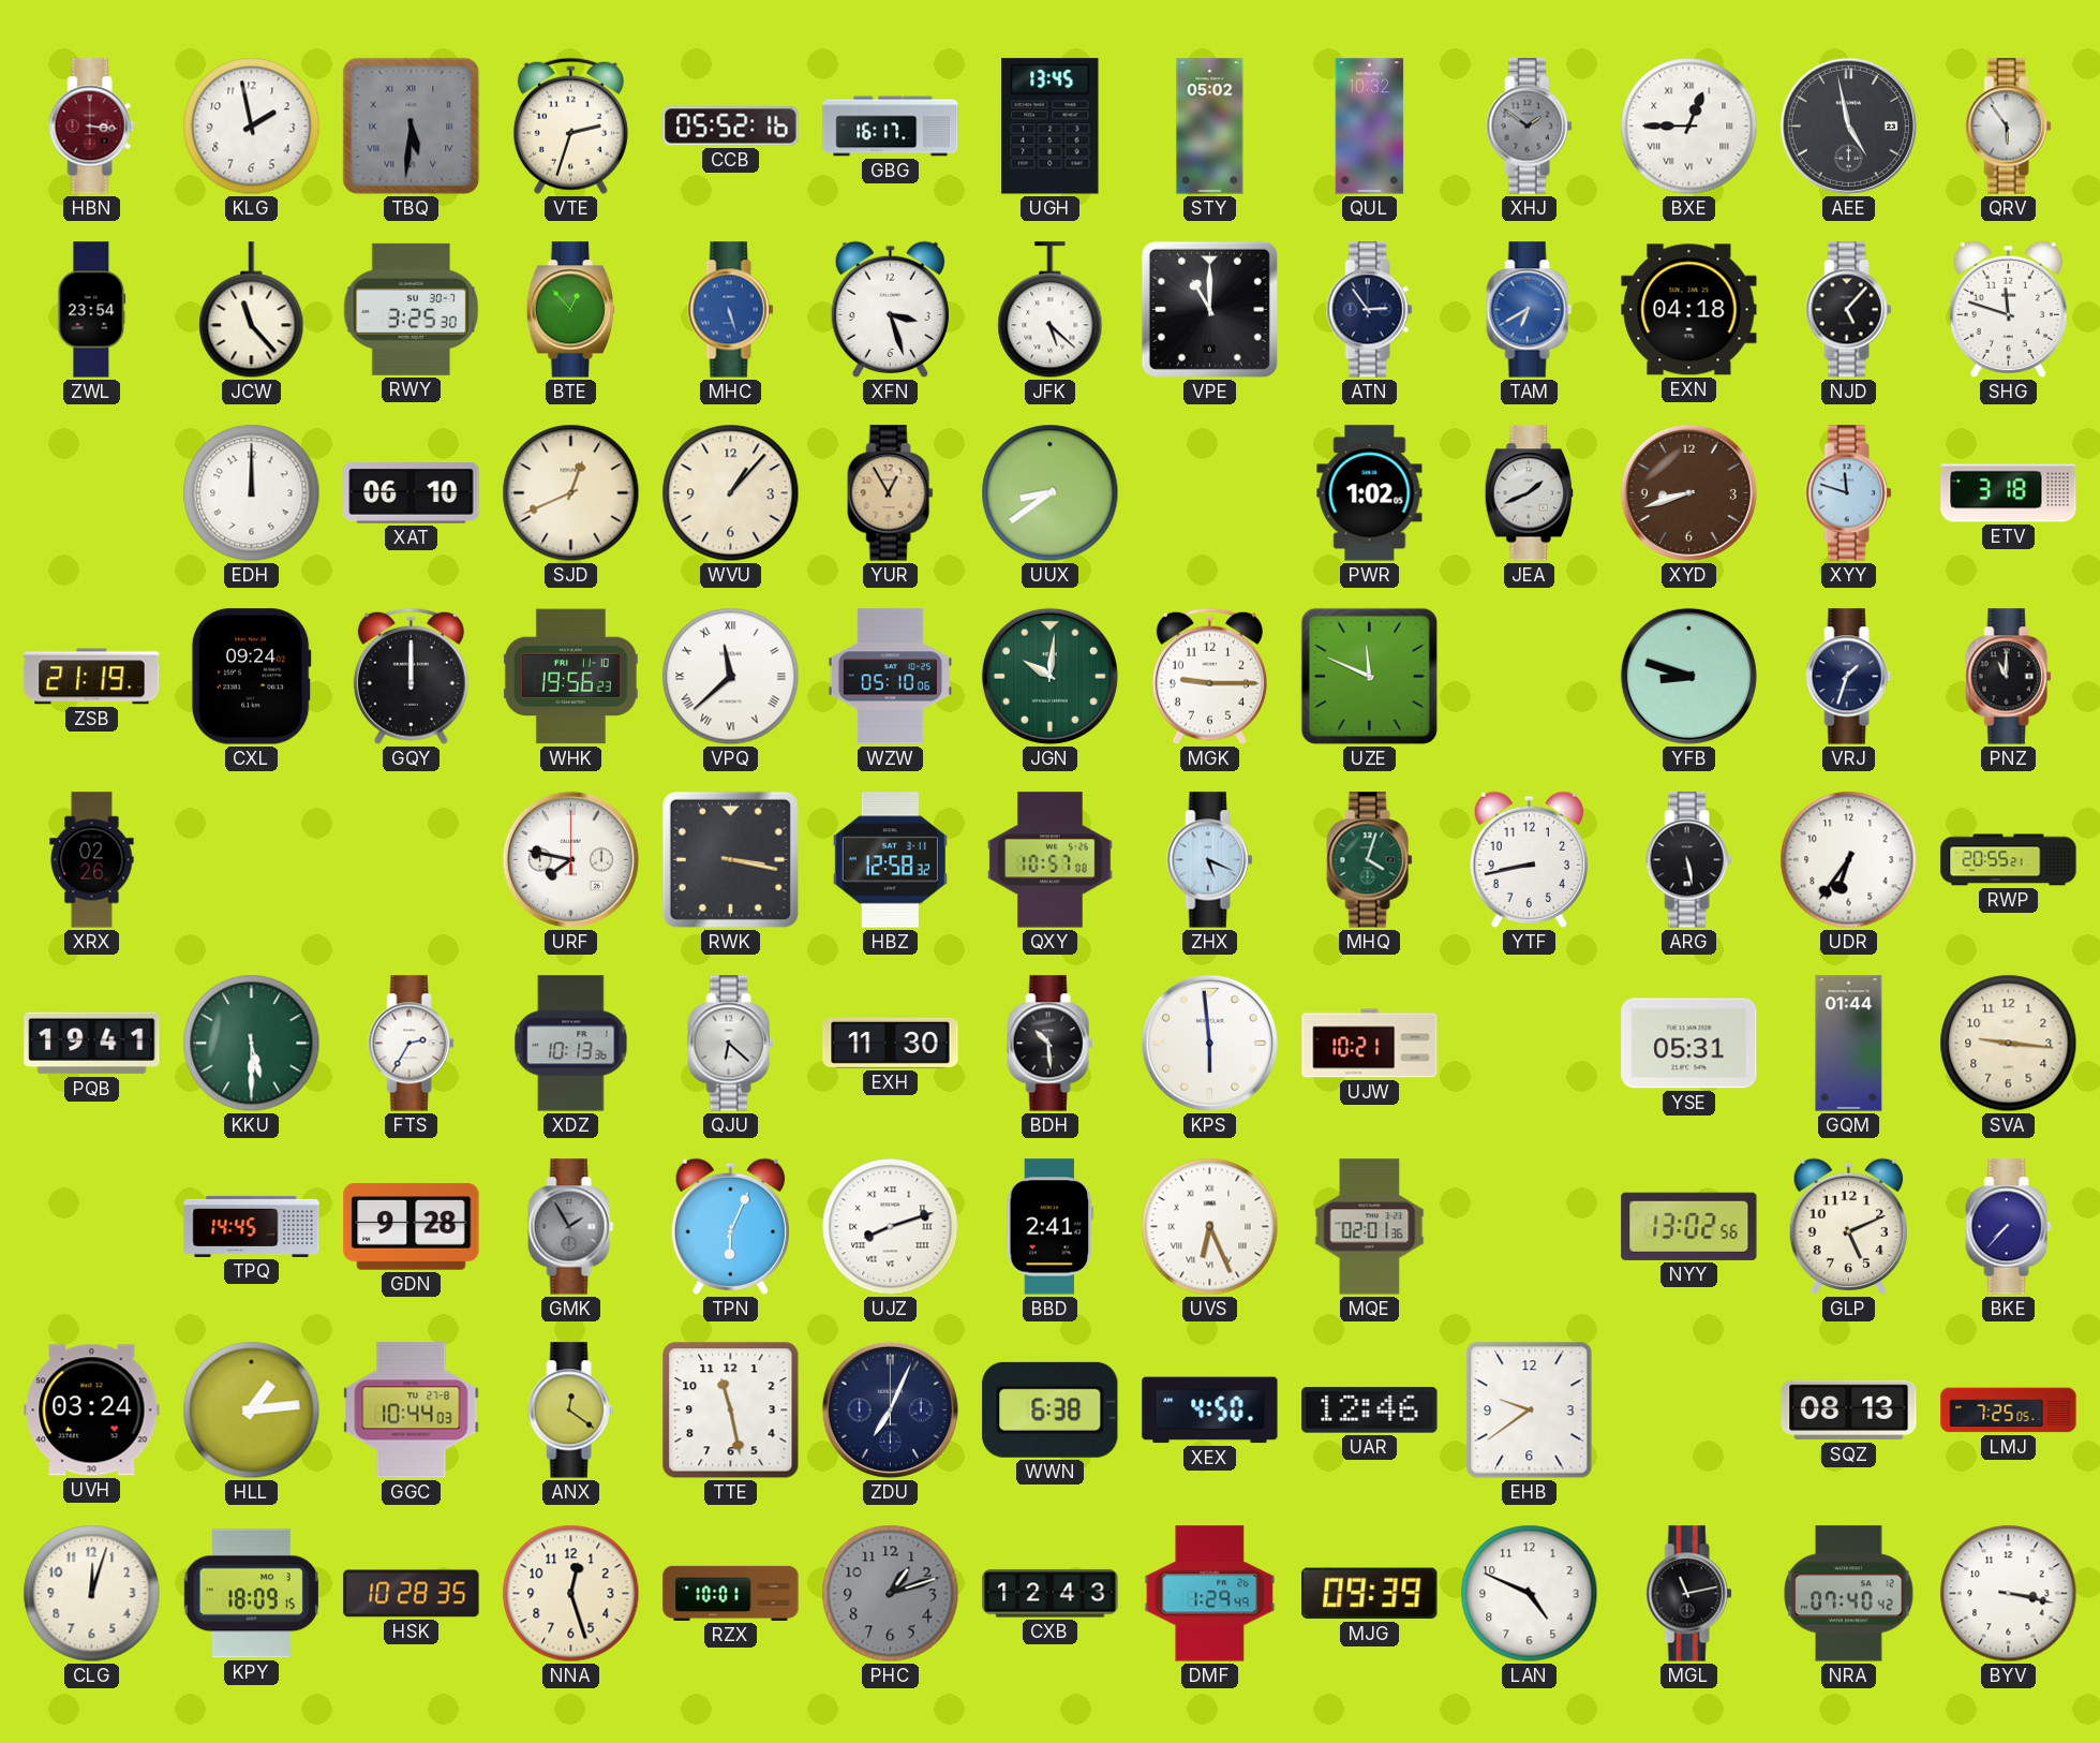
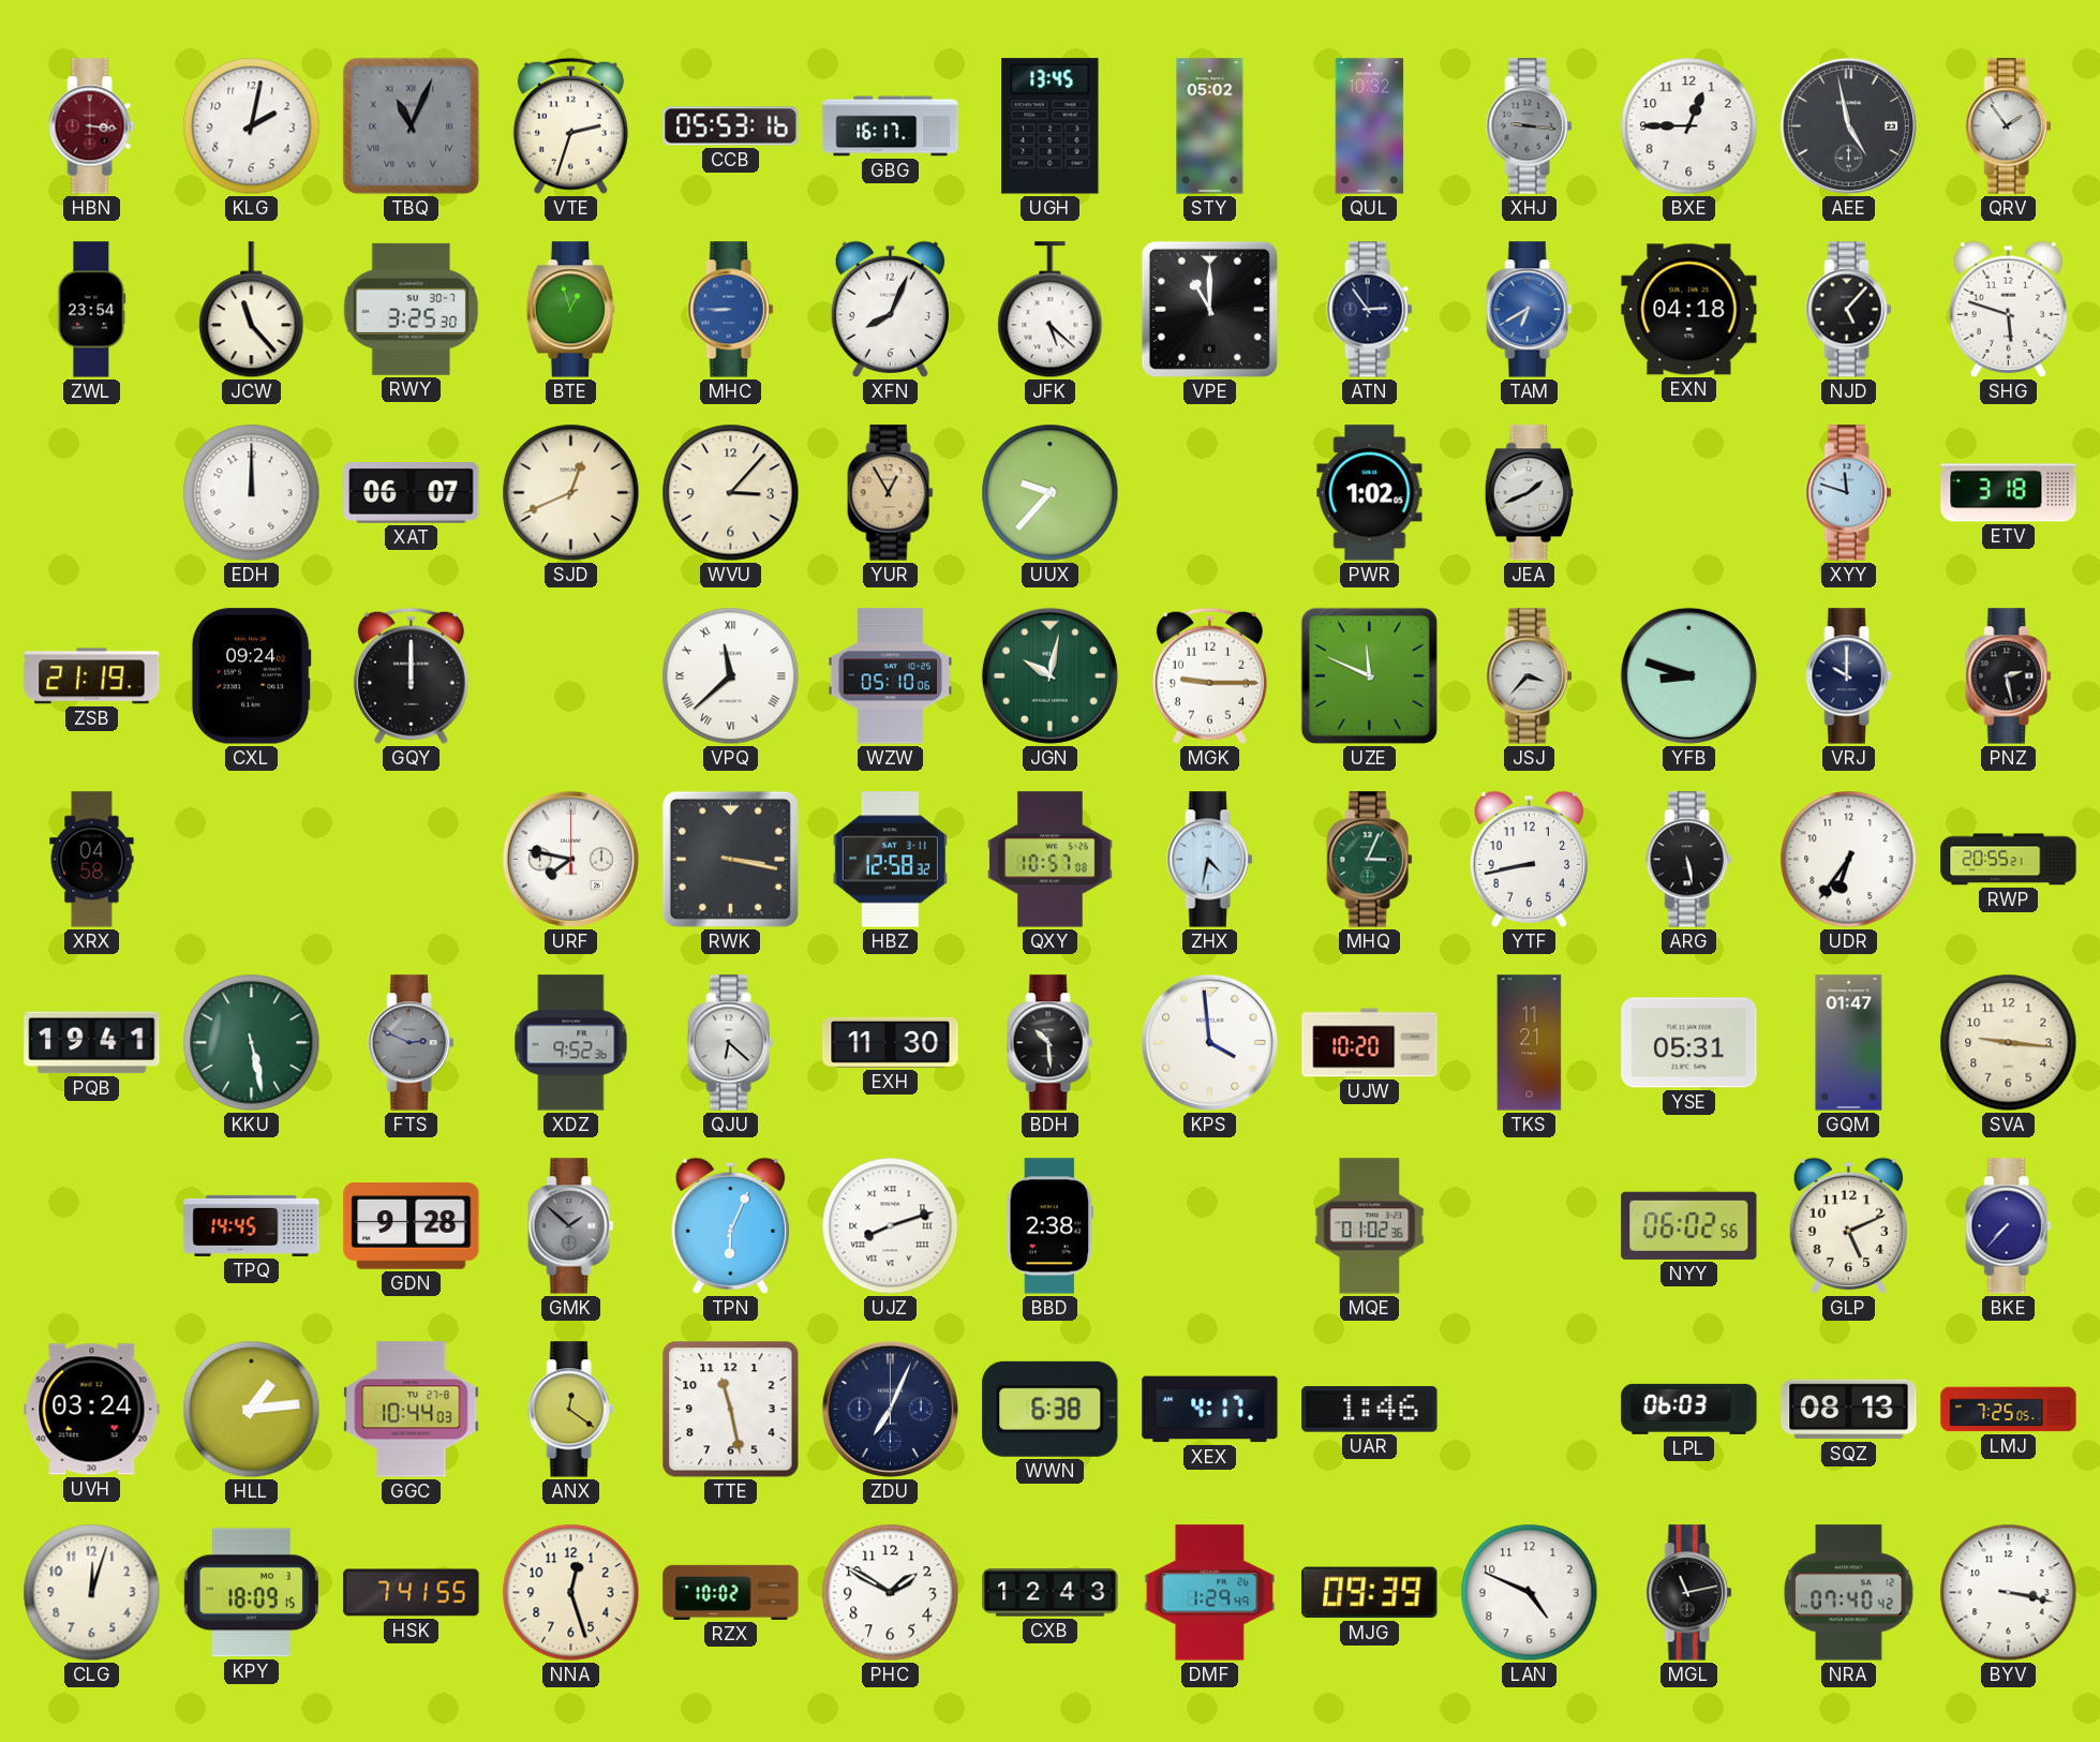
KLG: 1:58 -> 2:02
TBQ: 5:31 -> 11:04
CCB: 05:52 -> 05:53
XHJ: 1:51 -> 9:16
BXE numerals: Roman -> Arabic
QRV: 5:54 -> 1:54
BTE: 12:53 -> 12:57
MHC: 5:27 -> 8:45
XFN: 3:27 -> 8:04
SHG: 11:48 -> 5:48
XAT: 06:10 -> 06:07
WVU: 1:07 -> 3:07
UUX: 8:39 -> 9:37
XYD: 8:42 -> none
WHK: 19:56 -> none
JGN: 10:01 -> 10:02
JSJ: none -> 3:37
VRJ: 1:33 -> 10:00
PNZ: 11:00 -> 2:28
XRX: 02:26 -> 04:58
ZHX: 5:19 -> 4:32
MHQ: 4:03 -> 3:04
KKU: 5:30 -> 5:28
FTS: 2:35 -> 2:49
FTS dial: white -> grey
XDZ: 10:13 -> 9:52
KPS: 5:59 -> 3:59
UJW: 10:21 -> 10:20
TKS: none -> 11:21
GQM: 01:44 -> 01:47
GMK: 1:55 -> 1:52
BBD: 2:41 -> 2:38
UVS: 6:26 -> none
MQE: 02:01 -> 01:02
NYY: 13:02 -> 06:02
XEX: 4:50 -> 4:17
UAR: 12:46 -> 1:46
EHB: 9:39 -> none
LPL: none -> 06:03
HSK: 10:28 -> 7:41
RZX: 10:01 -> 10:02
PHC: 1:12 -> 1:50
PHC dial: grey -> white
